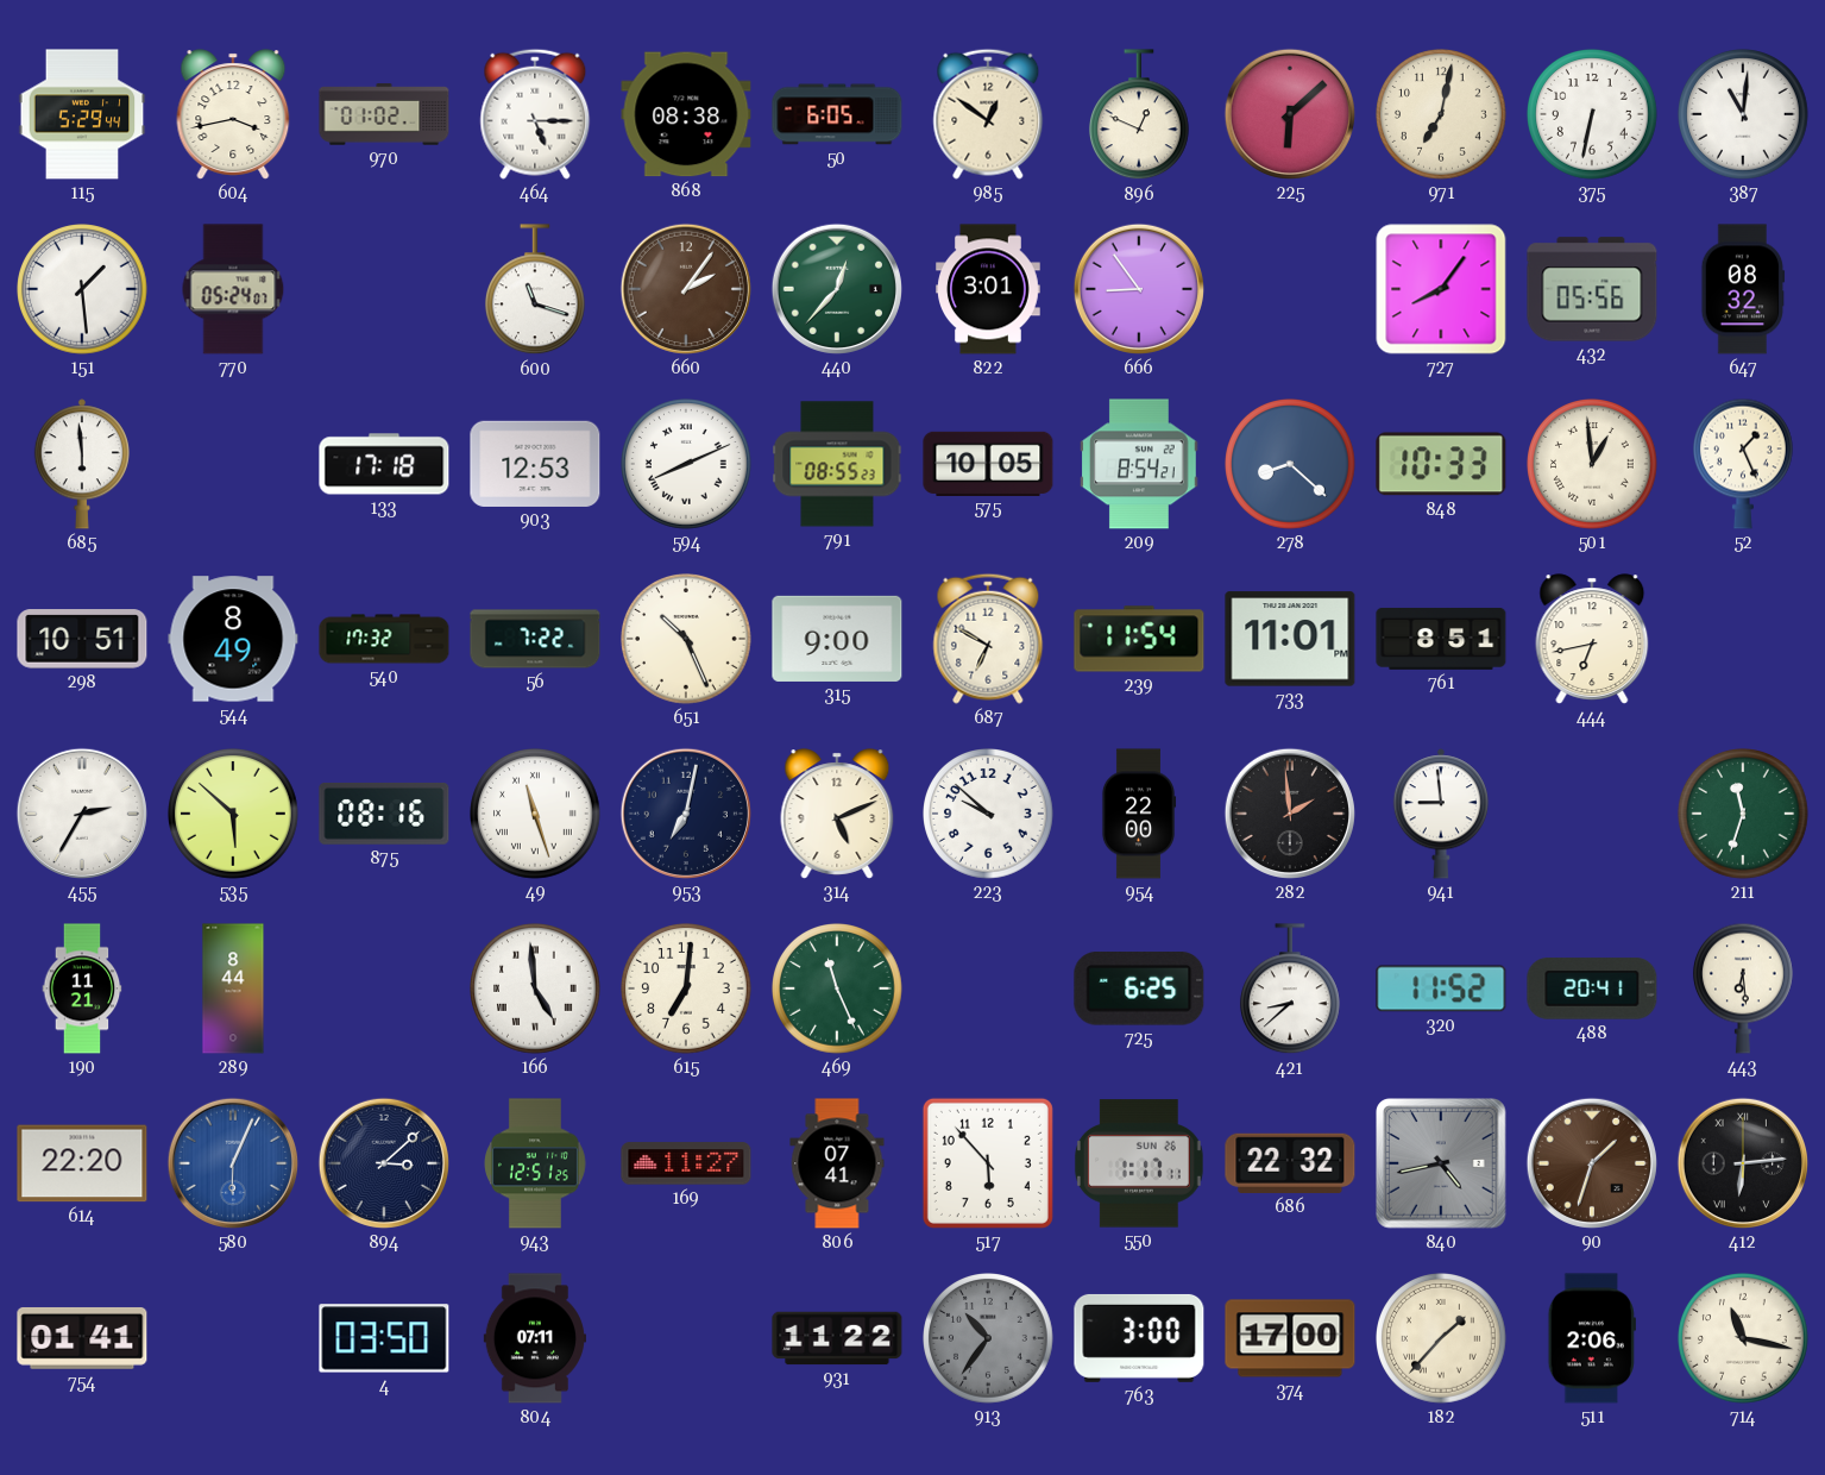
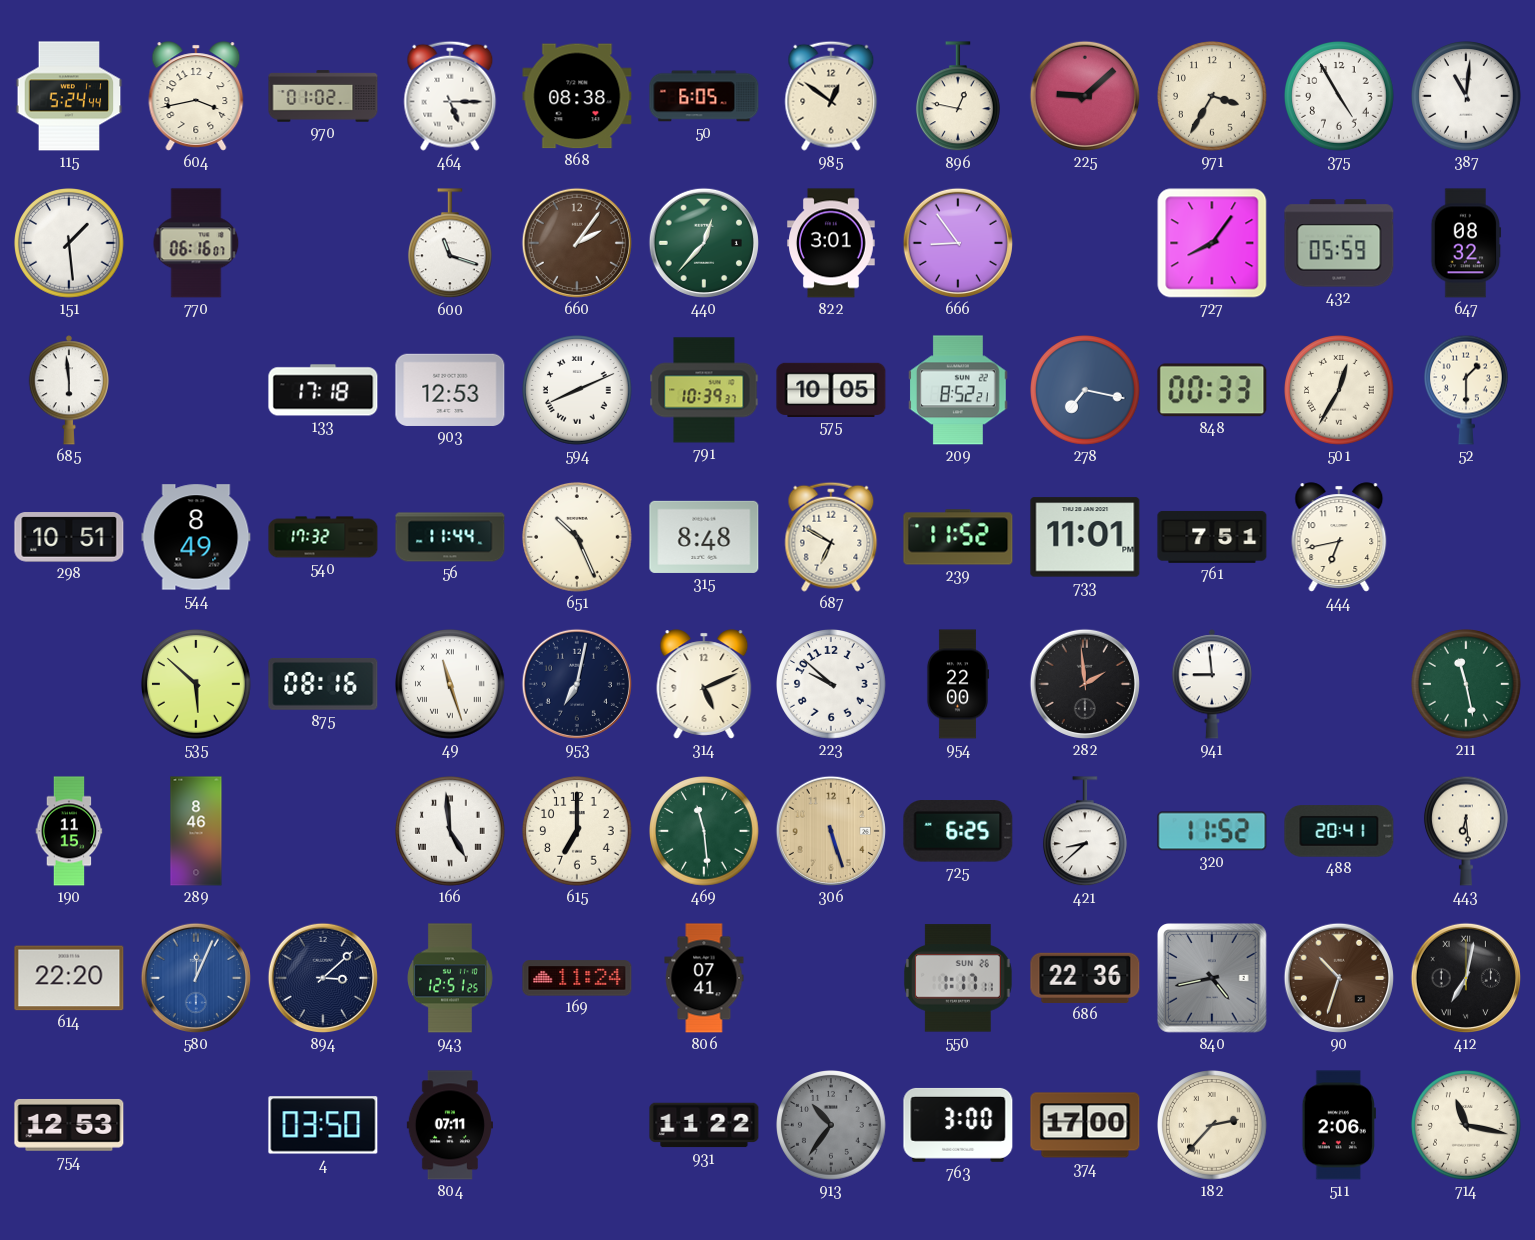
115: 5:29 -> 5:24
896: 12:49 -> 12:47
225: 6:08 -> 9:08
971: 7:02 -> 3:35
375: 6:32 -> 4:55
770: 05:24 -> 06:16
432: 05:56 -> 05:59
791: 08:55 -> 10:39
209: 8:54 -> 8:52
278: 8:22 -> 7:17
848: 10:33 -> 00:33
501: 12:59 -> 12:35
52: 1:26 -> 1:30
56: 7:22 -> 11:44
315: 9:00 -> 8:48
239: 11:54 -> 11:52
761: 8:51 -> 7:51
455: 2:35 -> none
211: 11:33 -> 11:28
190: 11:21 -> 11:15
289: 8:44 -> 8:46
615: 7:01 -> 7:00
469: 11:26 -> 11:29
306: none -> 5:27
580: 6:04 -> 12:04
169: 11:27 -> 11:24
517: 5:53 -> none
686: 22:32 -> 22:36
90: 1:33 -> 10:33
412: 6:14 -> 7:02
754: 01:41 -> 12:53
182: 1:37 -> 2:37
